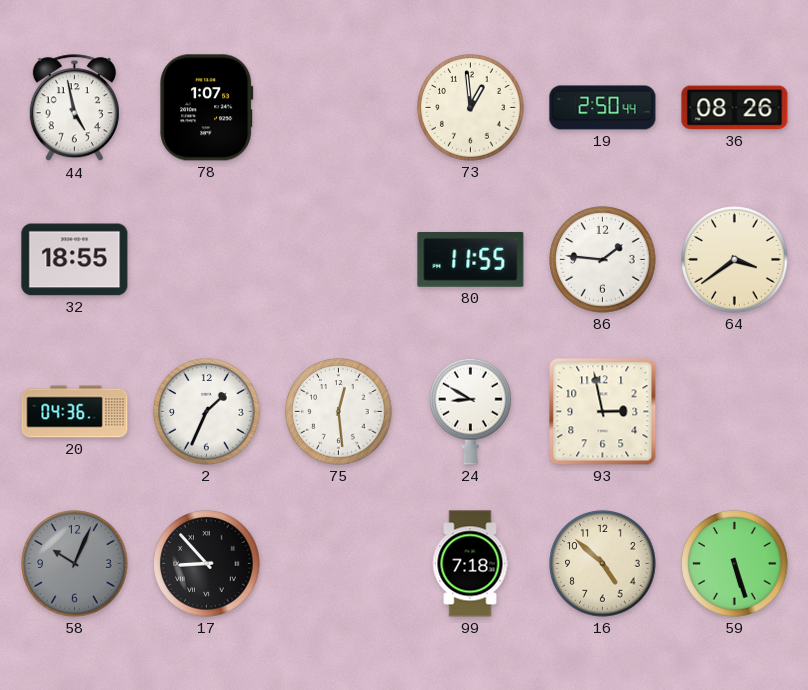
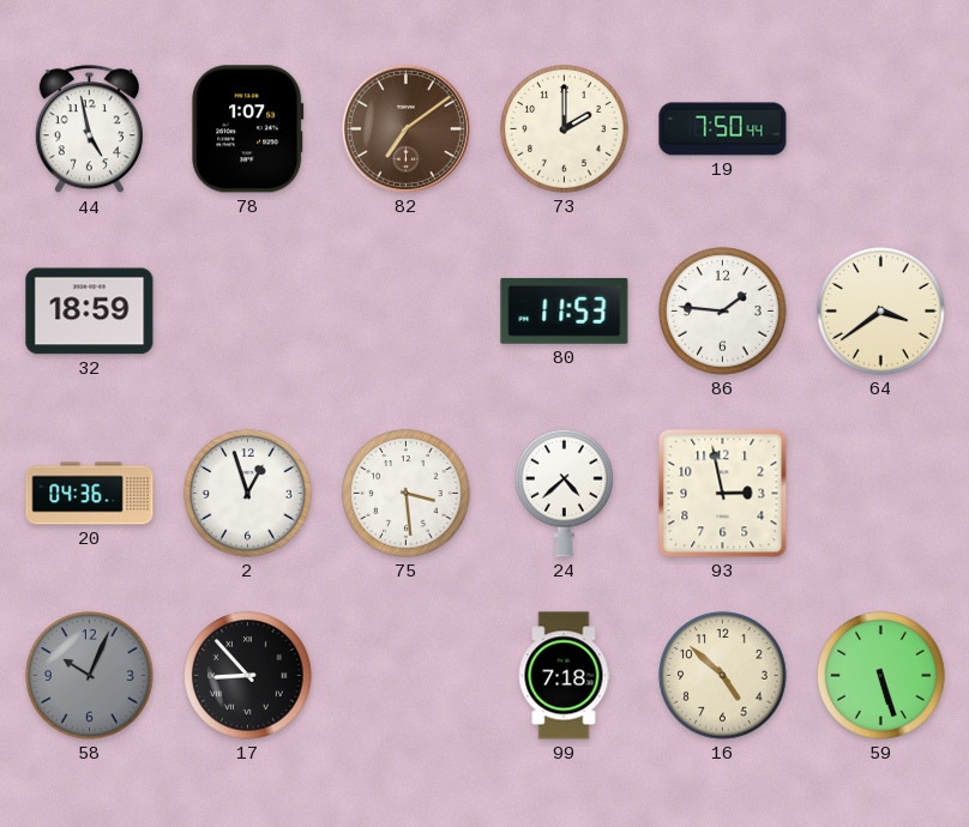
82: none -> 7:09
73: 12:59 -> 2:00
19: 2:50 -> 7:50
36: 08:26 -> none
32: 18:55 -> 18:59
80: 11:55 -> 11:53
2: 1:34 -> 12:57
75: 12:29 -> 3:29
24: 8:50 -> 4:38
